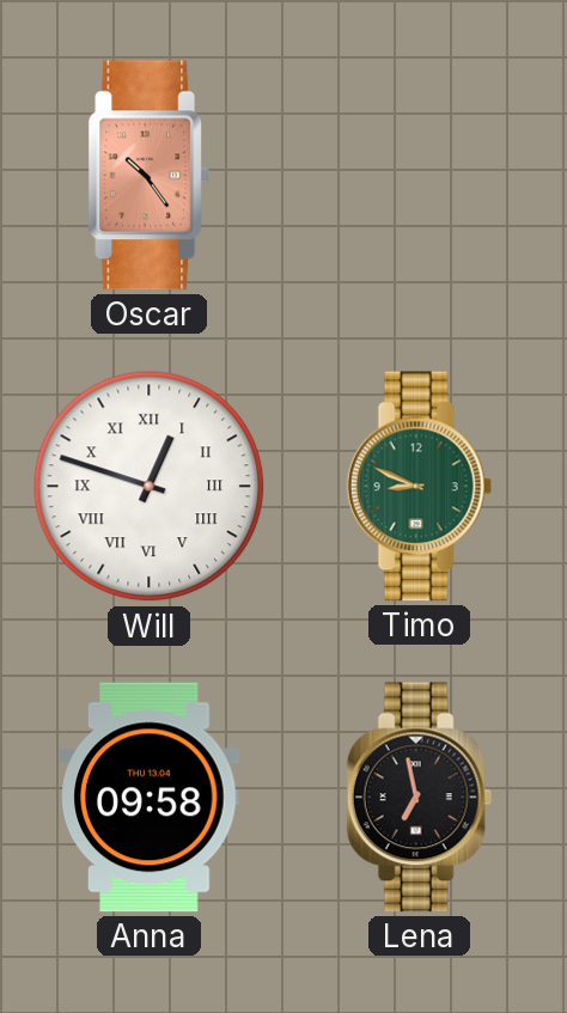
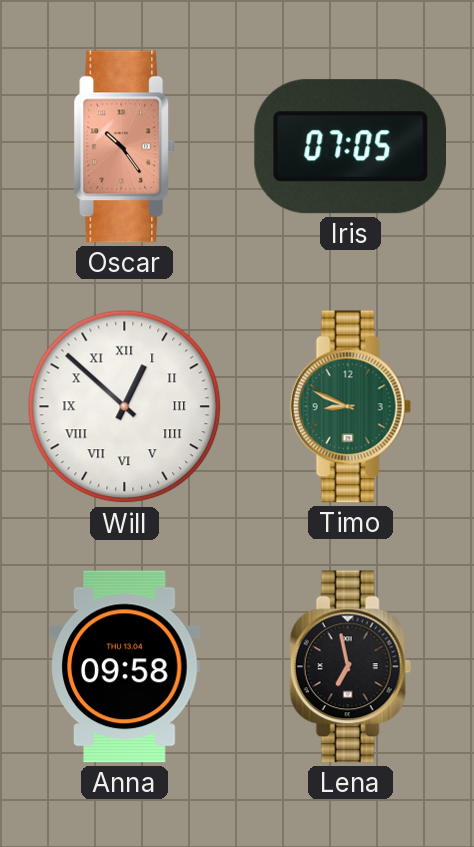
Iris: none -> 07:05
Will: 12:48 -> 12:52
